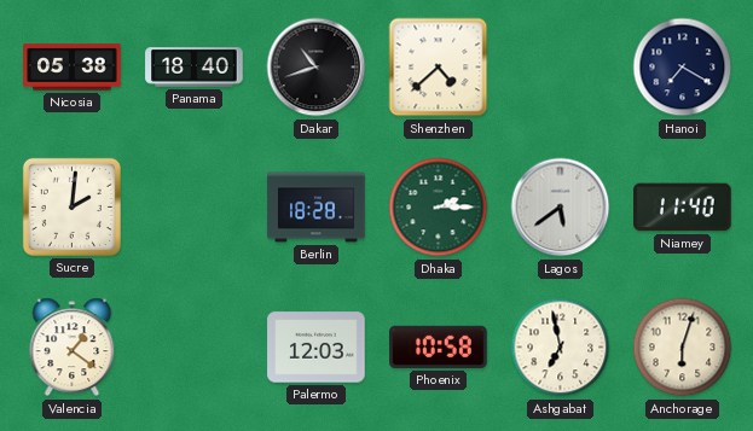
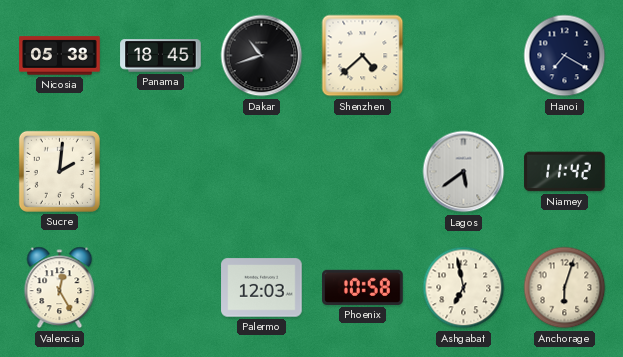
Panama: 18:40 -> 18:45
Berlin: 18:28 -> none
Dhaka: 2:15 -> none
Niamey: 11:40 -> 11:42
Valencia: 1:21 -> 12:25
